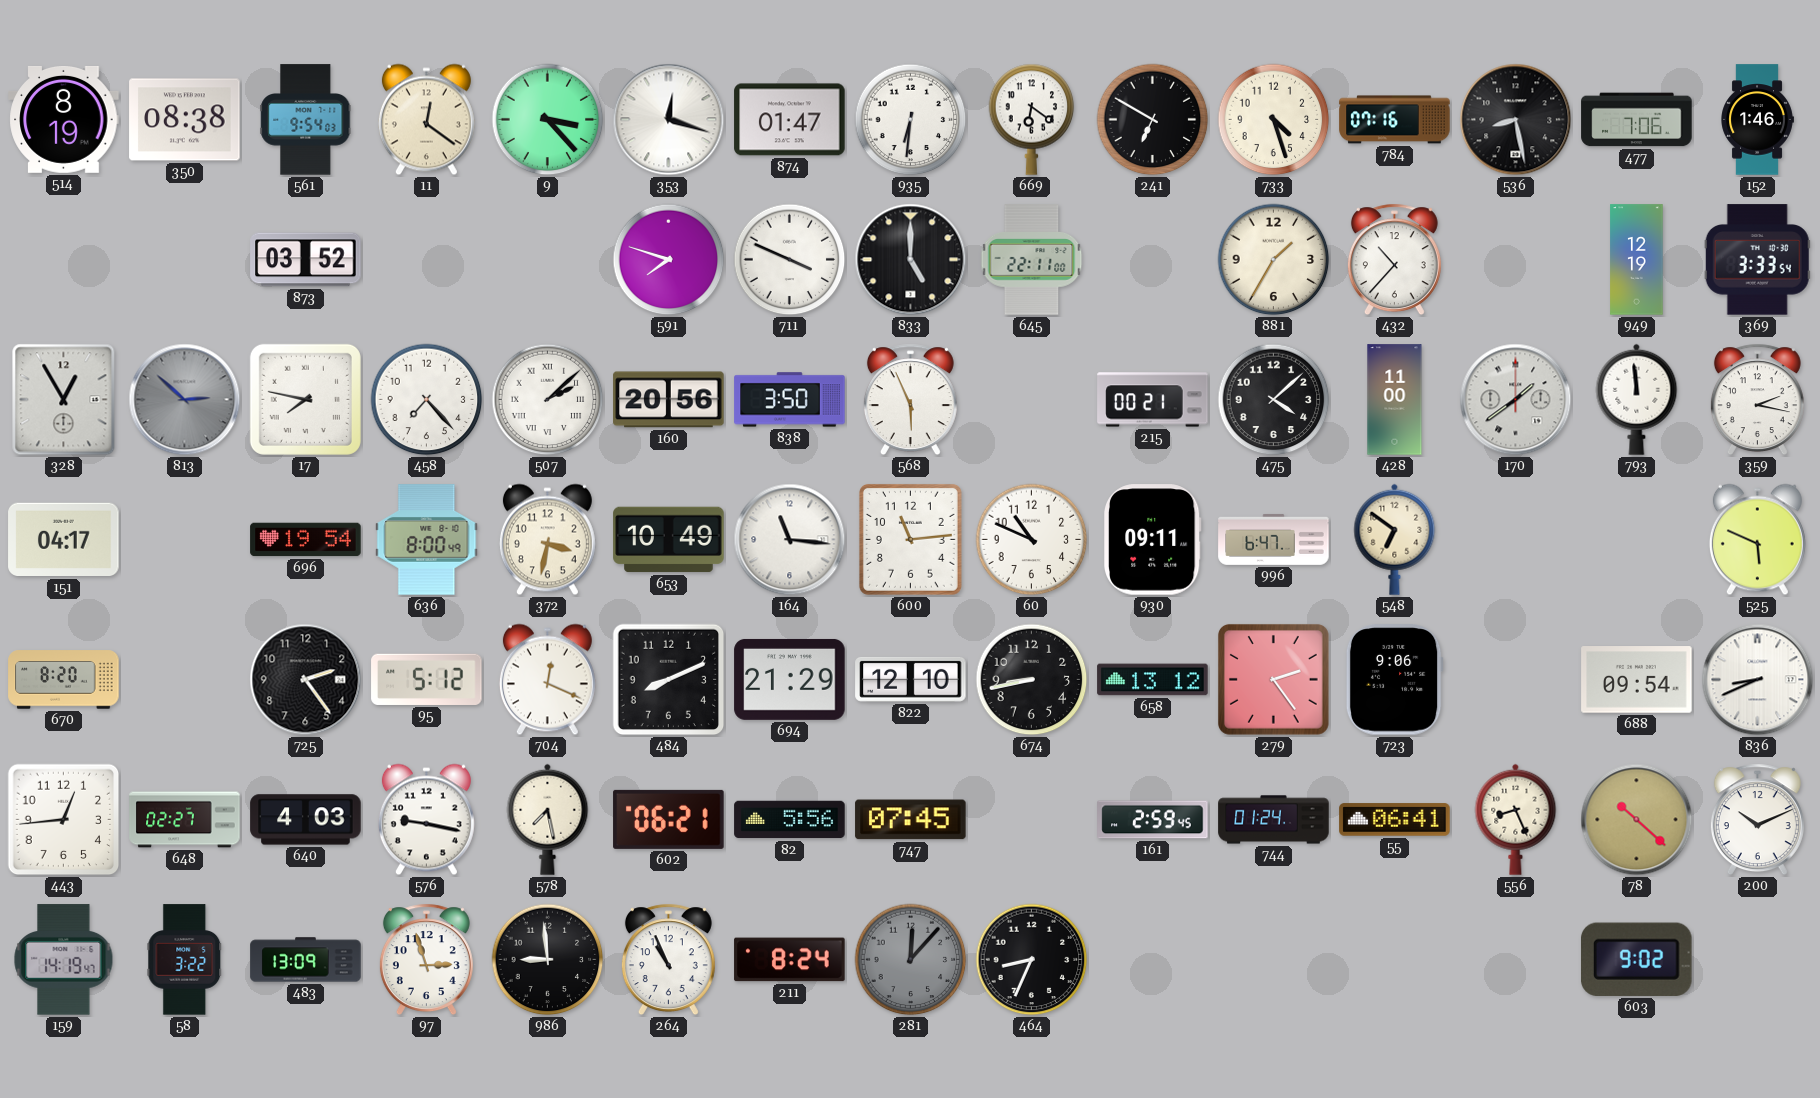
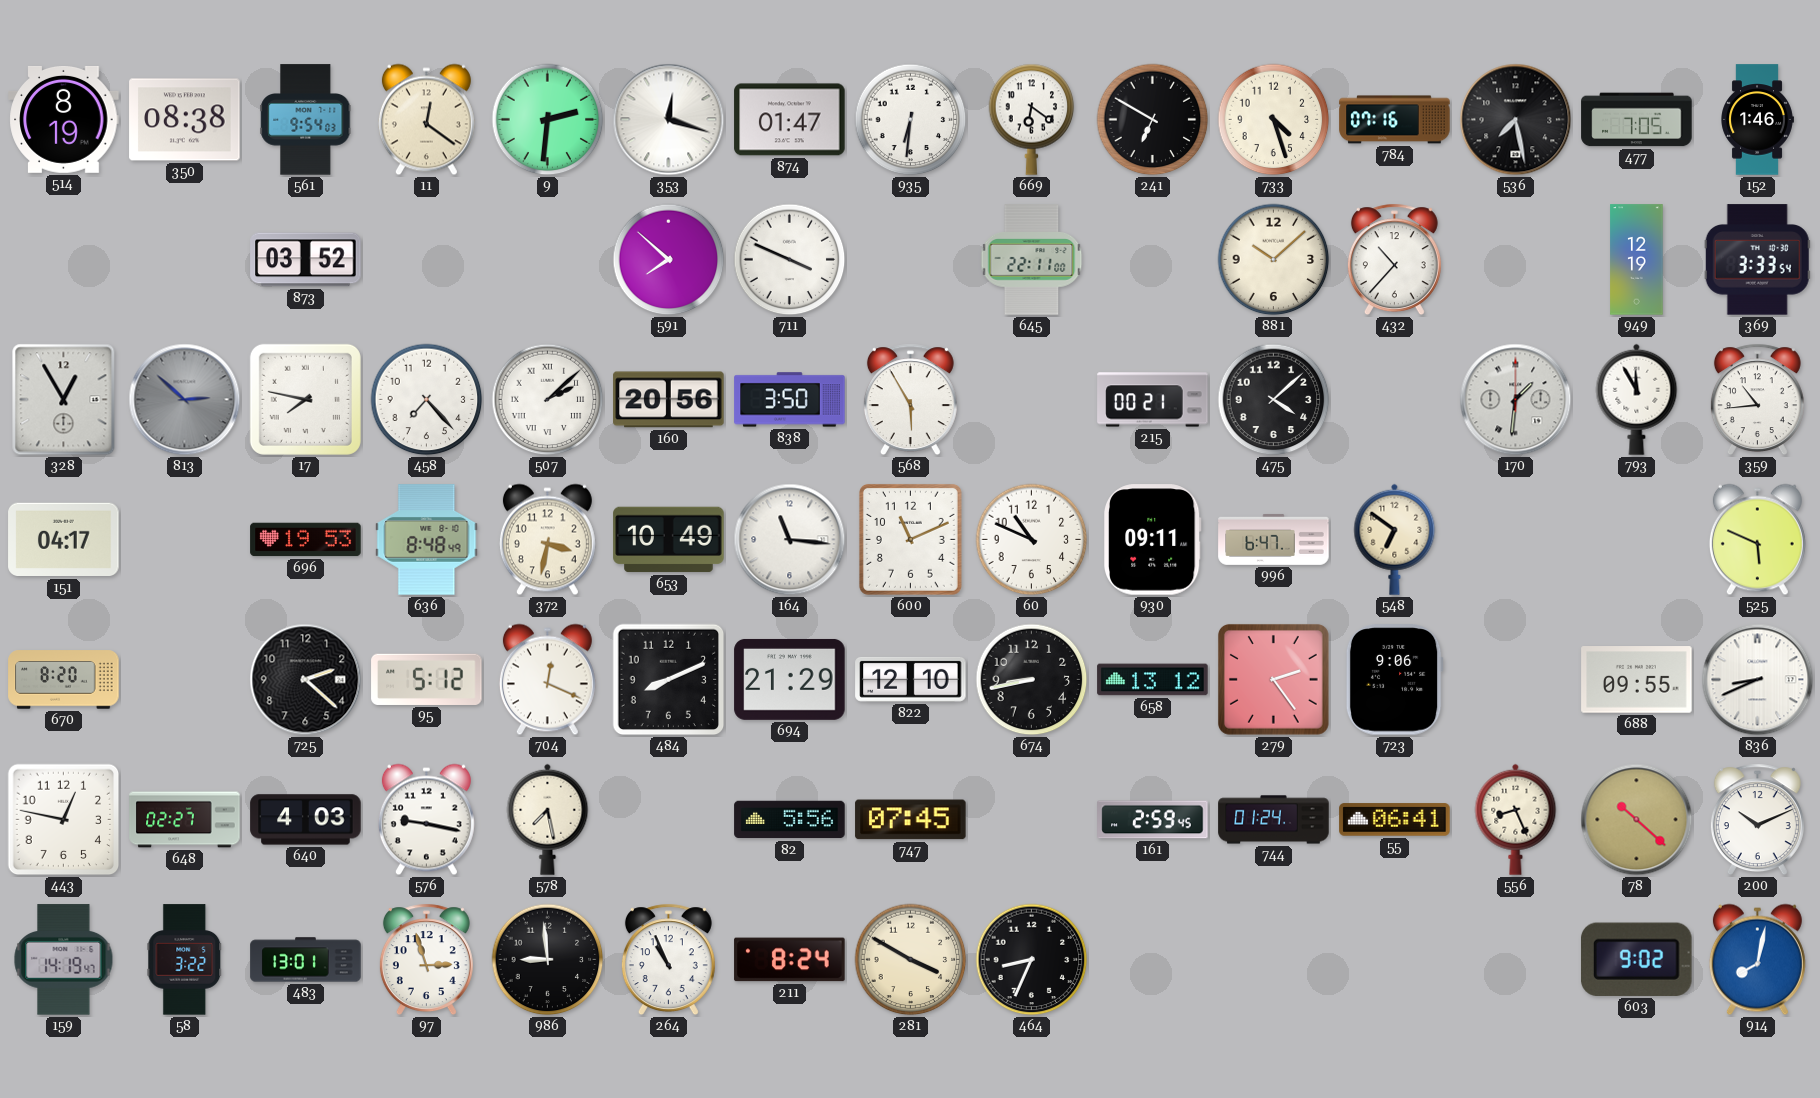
9: 3:23 -> 2:31
536: 8:28 -> 7:28
477: 7:06 -> 7:05
591: 7:48 -> 7:52
833: 5:00 -> none
881: 1:35 -> 10:08
568: 5:56 -> 5:55
428: 11:00 -> none
170: 1:39 -> 1:31
793: 11:59 -> 11:55
359: 2:17 -> 10:44
696: 19:54 -> 19:53
636: 8:00 -> 8:48
600: 11:14 -> 11:11
725: 2:24 -> 2:22
688: 09:54 -> 09:55
443: 12:44 -> 12:47
602: 06:21 -> none
483: 13:09 -> 13:01
281: 12:07 -> 3:50
281 dial: grey -> cream
914: none -> 8:02
